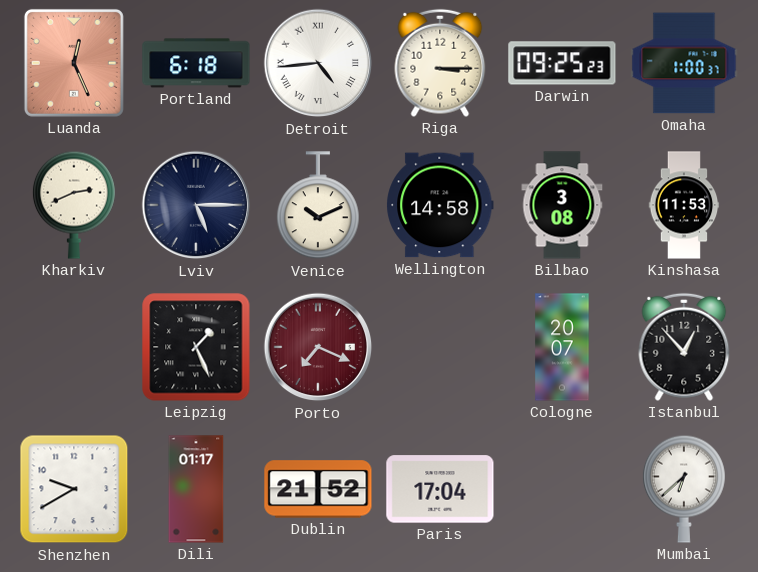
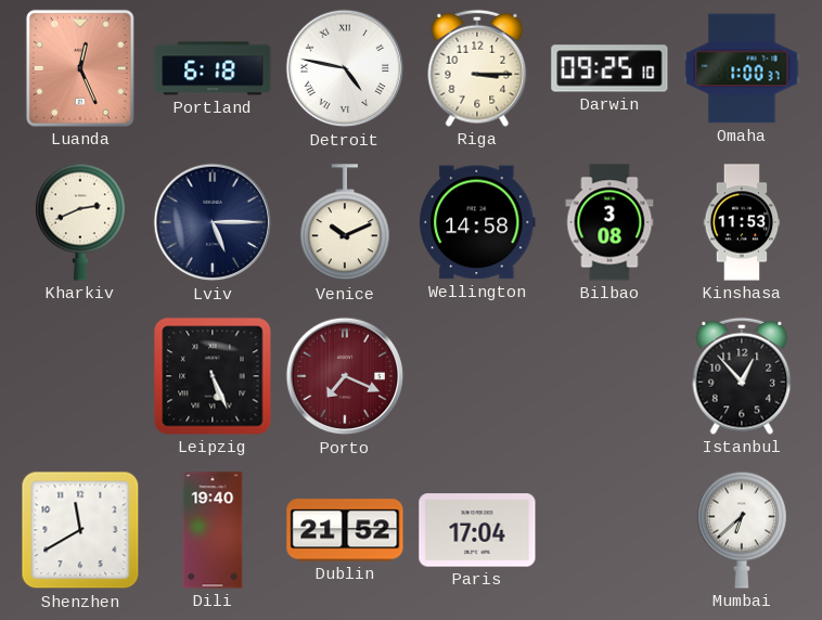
Detroit: 4:44 -> 4:47
Darwin: 09:25:23 -> 09:25:10
Leipzig: 1:26 -> 5:26
Cologne: 20:07 -> none
Shenzhen: 9:40 -> 11:40
Dili: 01:17 -> 19:40
